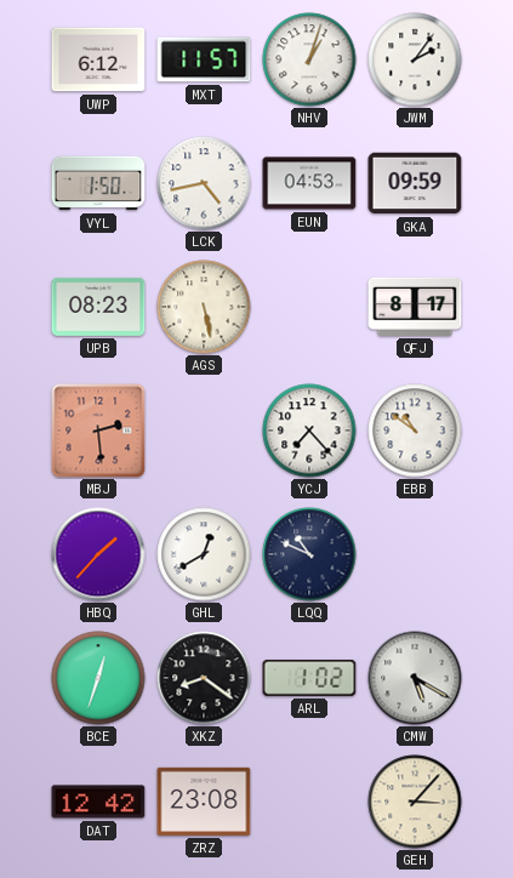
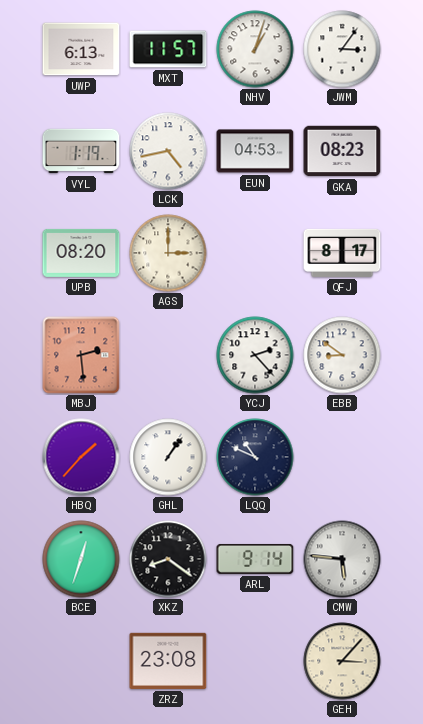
UWP: 6:12 -> 6:13
JWM: 2:06 -> 3:06
VYL: 1:50 -> 1:19
GKA: 09:59 -> 08:23
UPB: 08:23 -> 08:20
AGS: 5:28 -> 3:00
YCJ: 7:23 -> 2:23
EBB: 10:51 -> 8:51
GHL: 12:40 -> 1:06
ARL: 1:02 -> 9:14
CMW: 5:20 -> 5:46
DAT: 12:42 -> none
